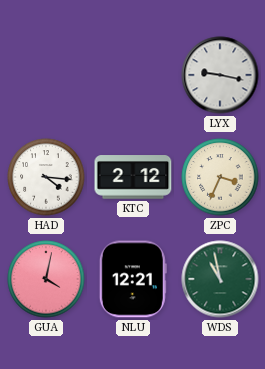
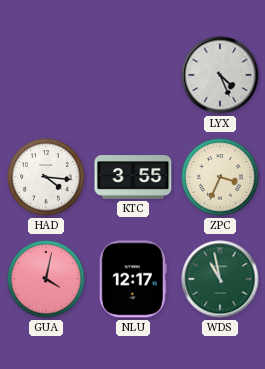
LYX: 9:17 -> 4:26
KTC: 2:12 -> 3:55
NLU: 12:21 -> 12:17
